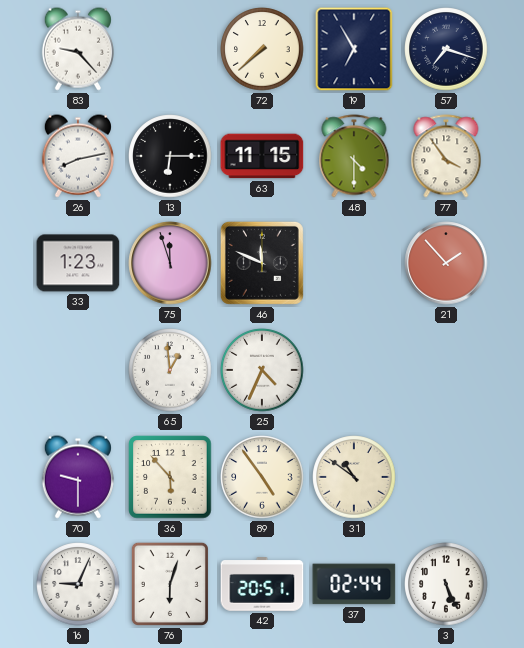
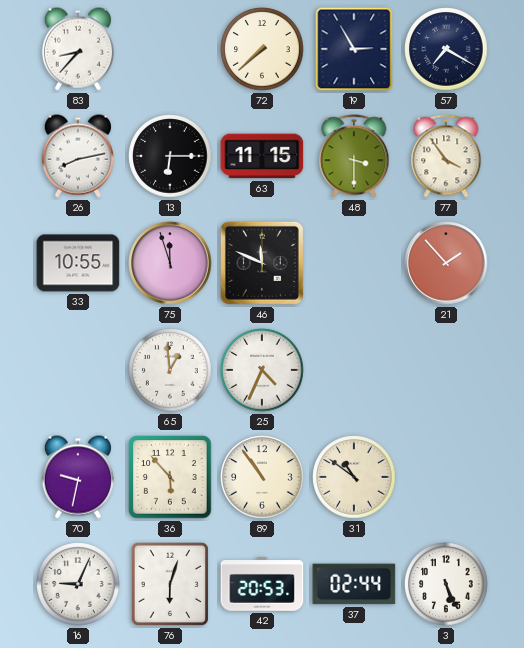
83: 9:23 -> 8:37
19: 6:55 -> 2:55
57: 7:18 -> 7:20
48: 4:30 -> 3:30
33: 1:23 -> 10:55
70: 9:30 -> 9:32
89: 4:54 -> 10:54
42: 20:51 -> 20:53
